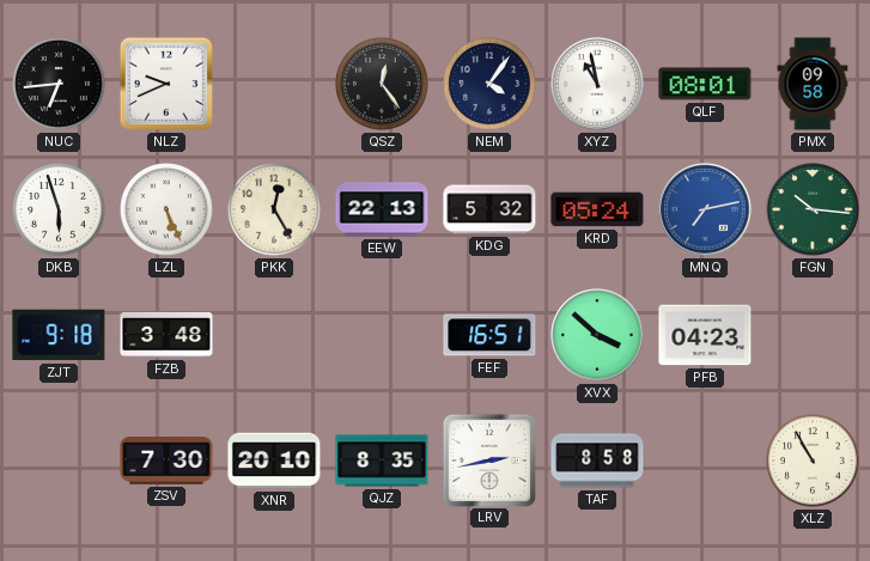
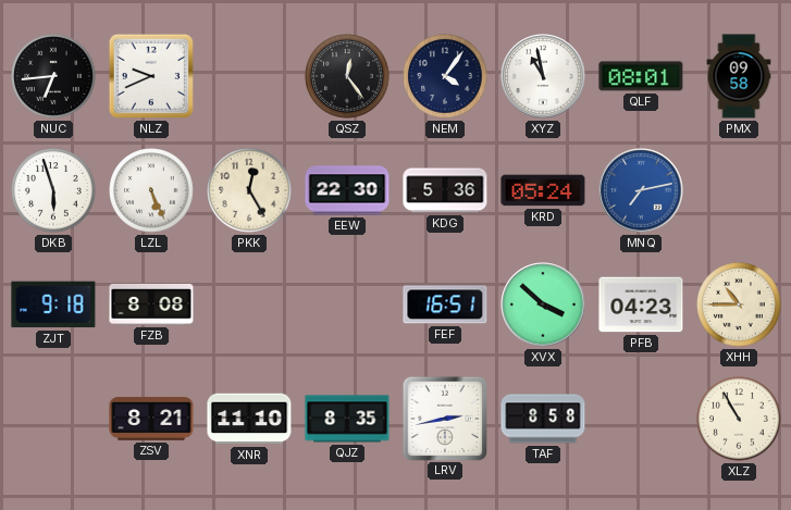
EEW: 22:13 -> 22:30
KDG: 5:32 -> 5:36
FGN: 10:16 -> none
FZB: 3:48 -> 8:08
XHH: none -> 10:45
ZSV: 7:30 -> 8:21
XNR: 20:10 -> 11:10
